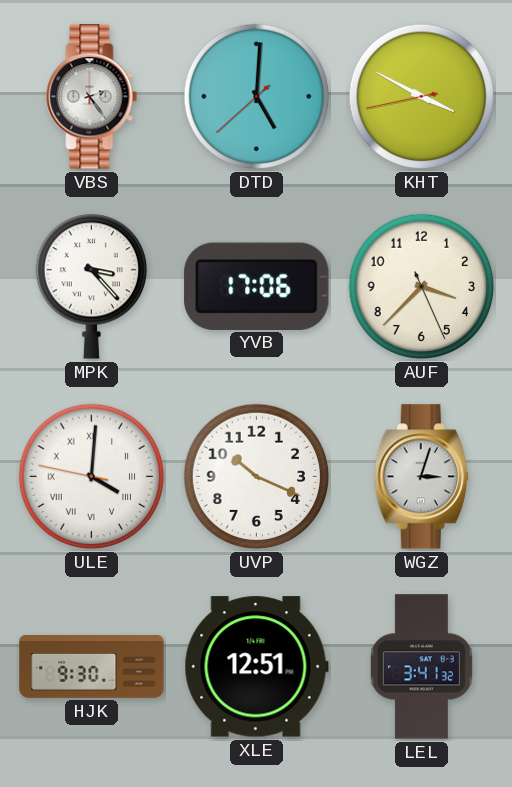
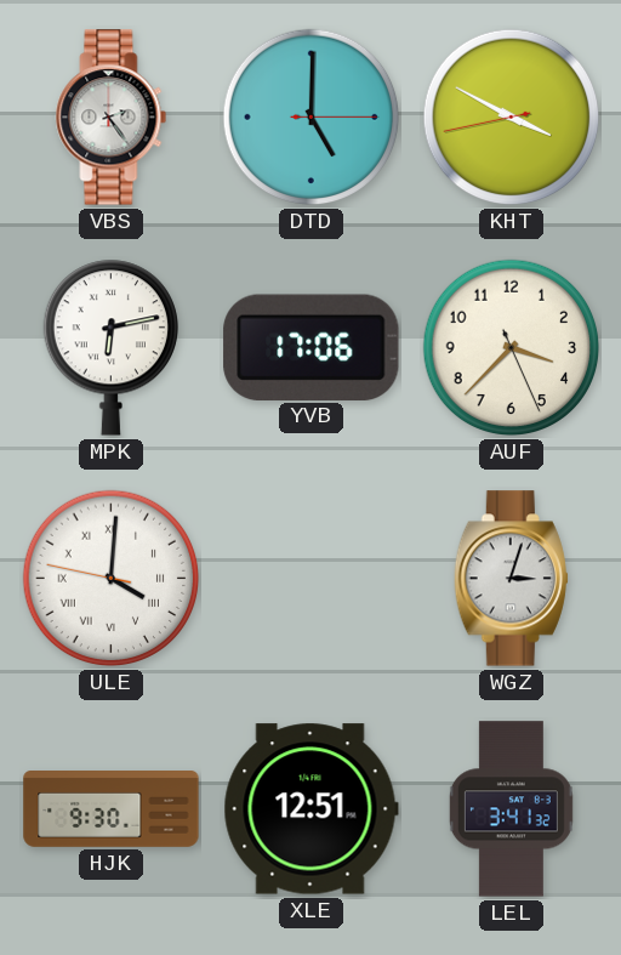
DTD: 5:00:38 -> 5:00:15
MPK: 3:23 -> 6:13
UVP: 10:19 -> none
